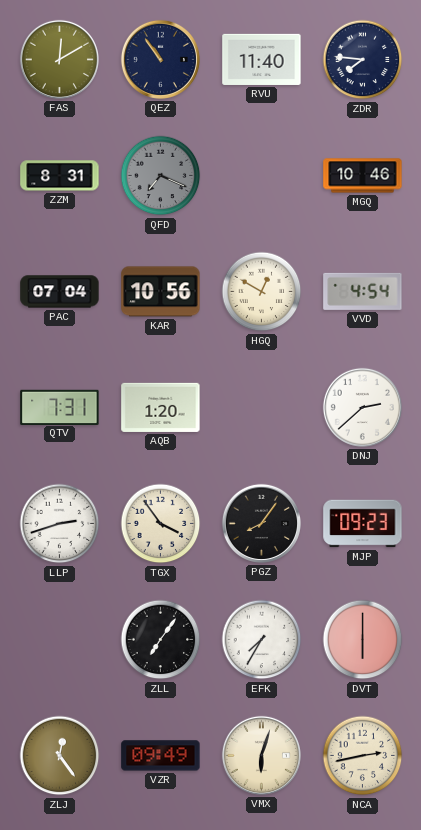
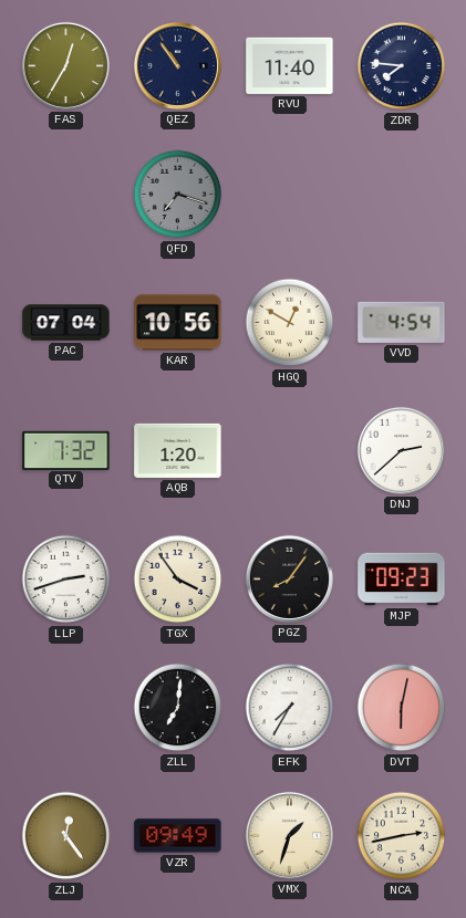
FAS: 12:10 -> 12:35
ZZM: 8:31 -> none
QFD: 7:19 -> 7:18
MGQ: 10:46 -> none
QTV: 7:31 -> 7:32
ZLL: 7:06 -> 7:01
DVT: 6:00 -> 6:02
VMX: 6:03 -> 1:33
